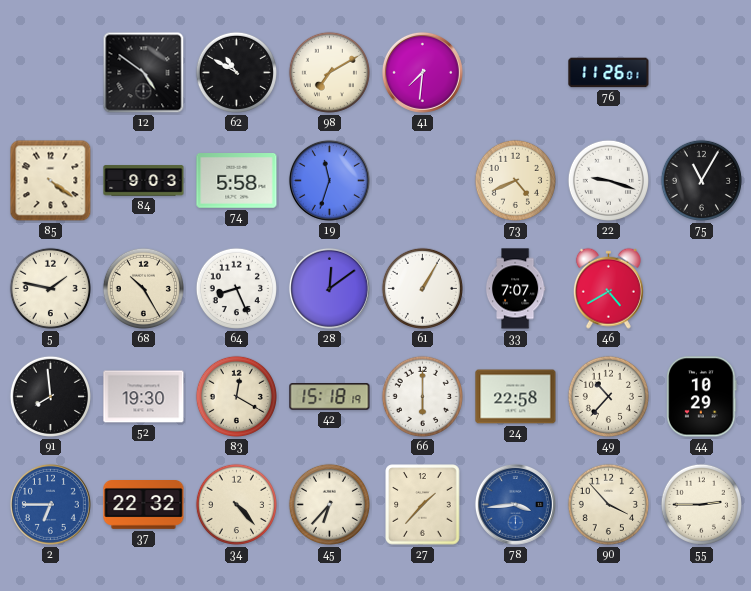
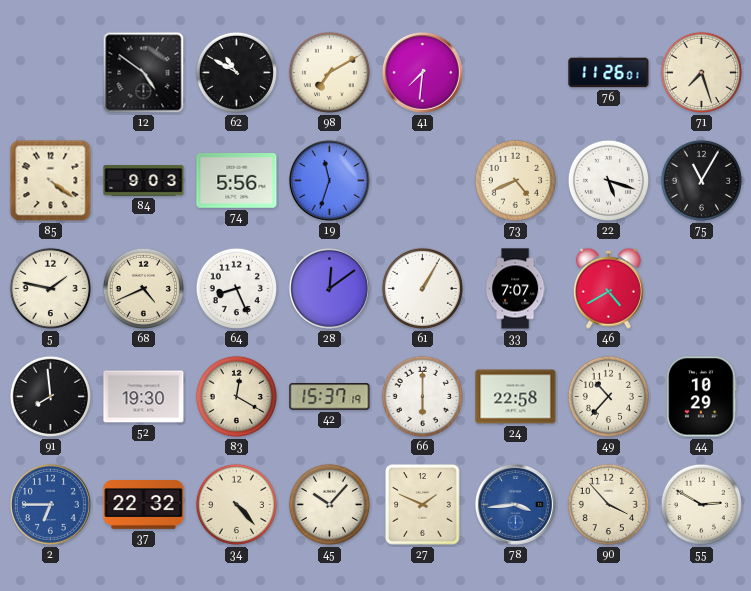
71: none -> 7:27
74: 5:58 -> 5:56
22: 9:18 -> 5:18
68: 10:25 -> 4:41
42: 15:18 -> 15:37
45: 6:37 -> 10:07
27: 1:37 -> 1:49
55: 2:45 -> 2:50
